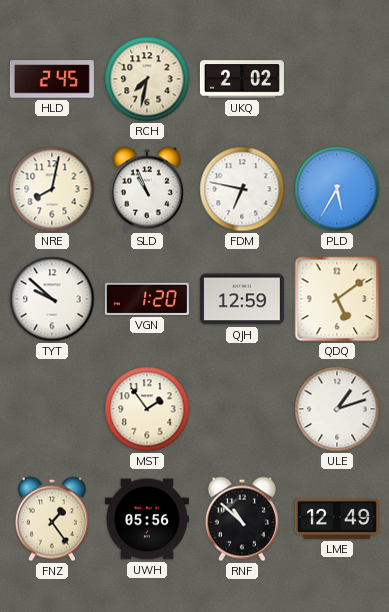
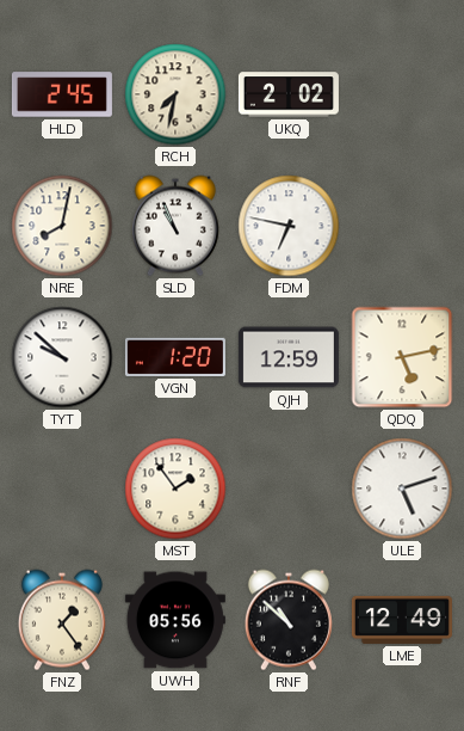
PLD: 5:35 -> none
QDQ: 5:09 -> 5:13
ULE: 1:12 -> 5:12
